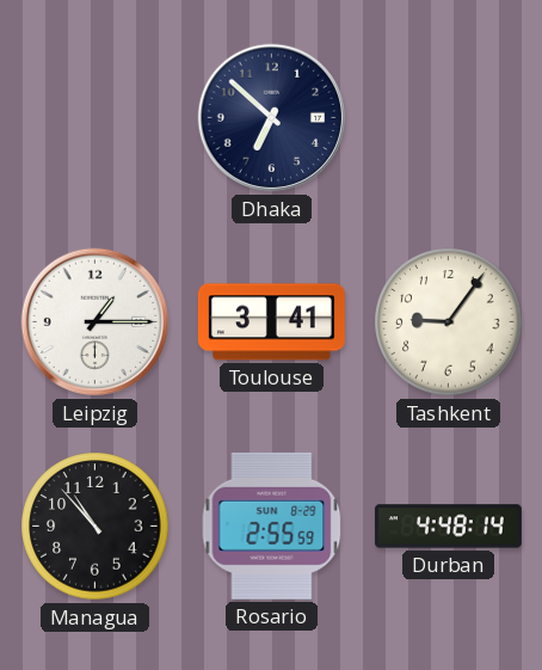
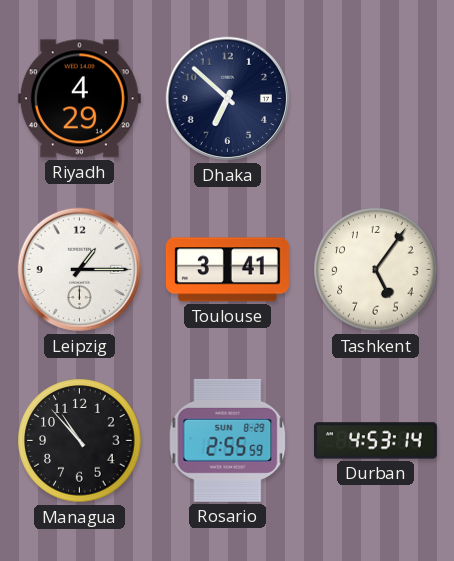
Riyadh: none -> 4:29
Tashkent: 9:06 -> 5:06
Durban: 4:48 -> 4:53
